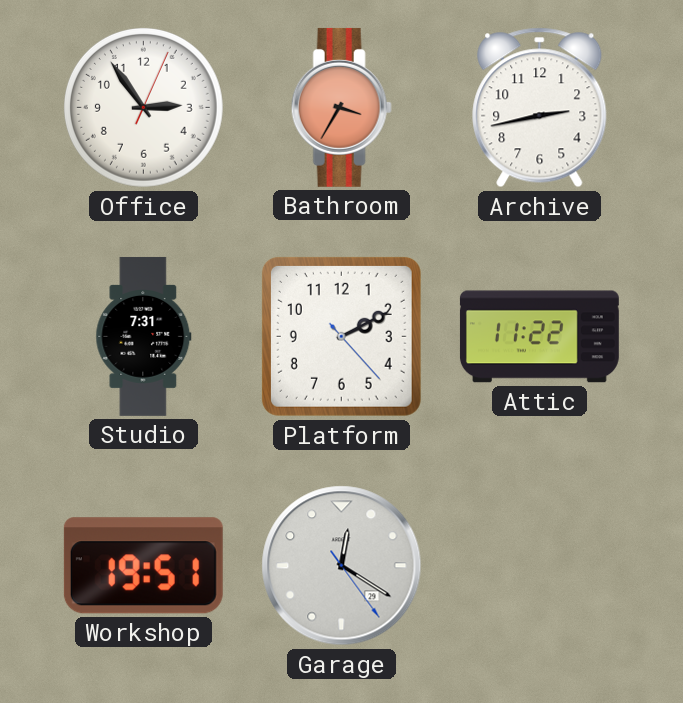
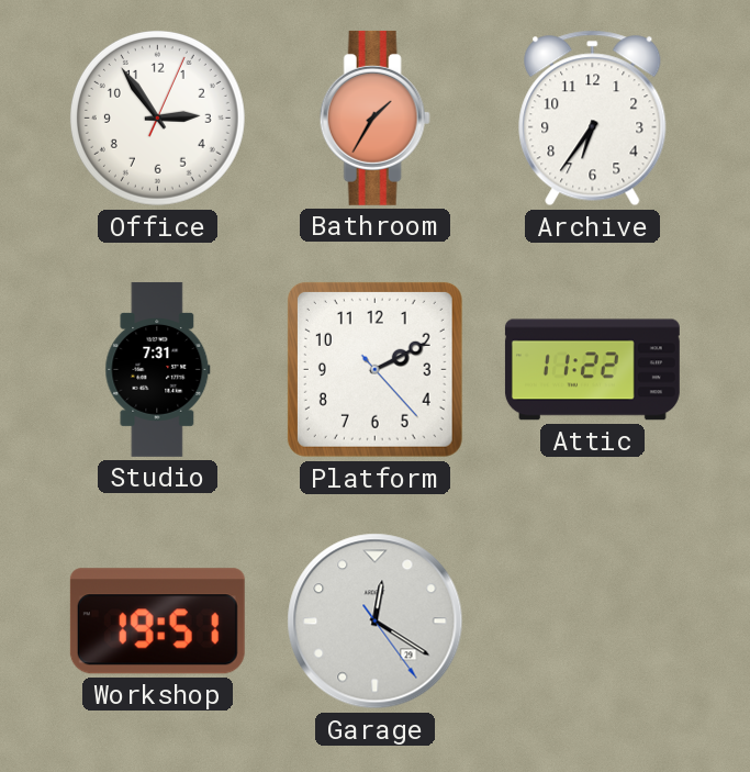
Bathroom: 3:35 -> 1:35
Archive: 2:43 -> 6:36
